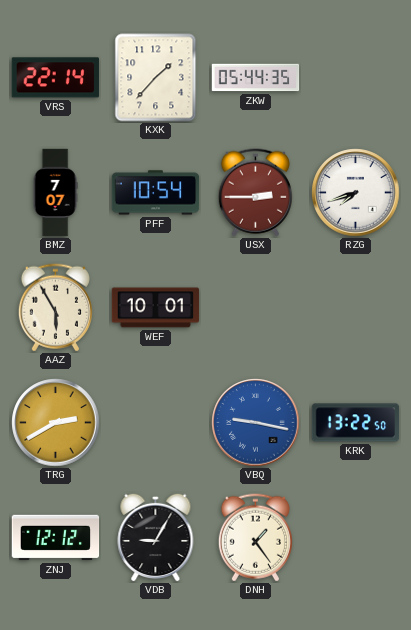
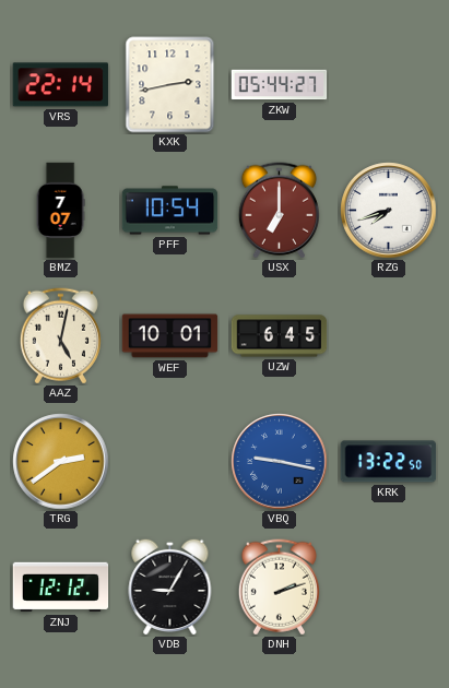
KXK: 1:37 -> 2:43
ZKW: 05:44:35 -> 05:44:27
USX: 2:45 -> 7:00
AAZ: 5:55 -> 5:02
UZW: none -> 6:45
TRG: 2:40 -> 2:39
DNH: 1:24 -> 2:12
